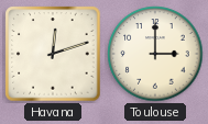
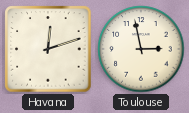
Toulouse: 3:00 -> 2:58
